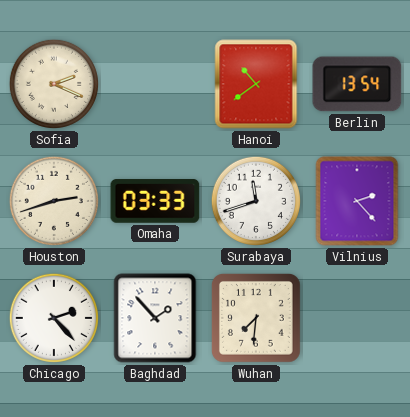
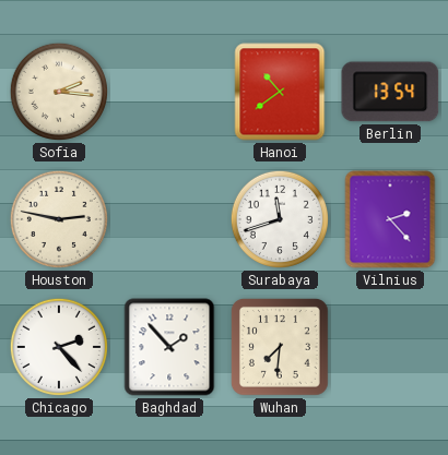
Sofia: 2:19 -> 2:16
Houston: 2:42 -> 2:47
Omaha: 03:33 -> none
